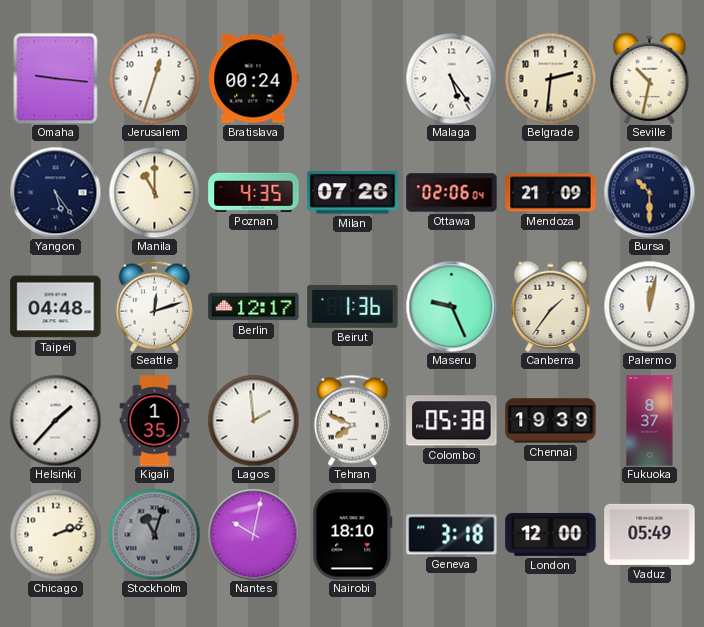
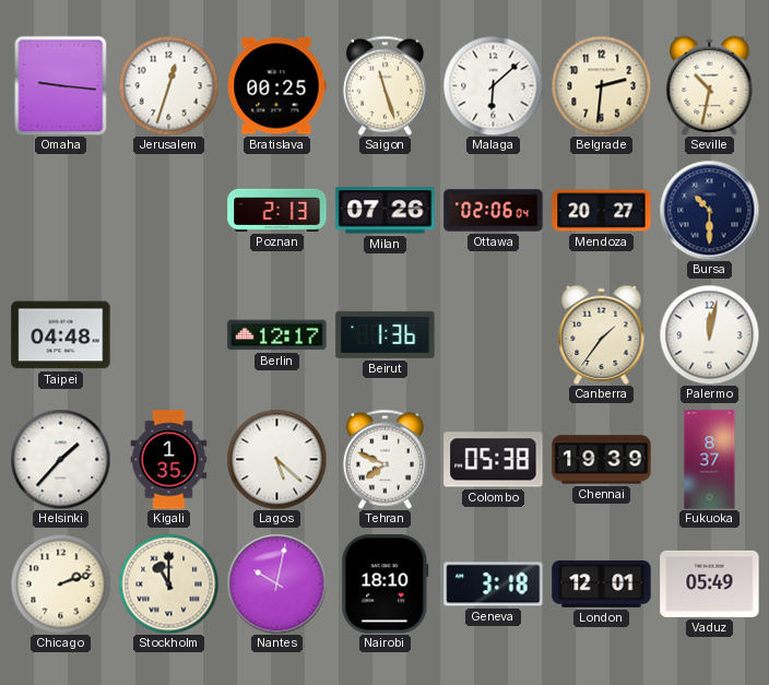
Bratislava: 00:24 -> 00:25
Saigon: none -> 11:27
Malaga: 5:24 -> 6:08
Yangon: 5:24 -> none
Manila: 11:00 -> none
Poznan: 4:35 -> 2:13
Mendoza: 21:09 -> 20:27
Seattle: 12:12 -> none
Maseru: 9:26 -> none
Lagos: 1:59 -> 5:22
Stockholm: 11:03 -> 11:00
Stockholm dial: grey -> cream
London: 12:00 -> 12:01
